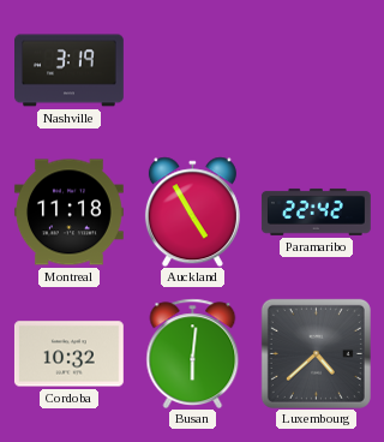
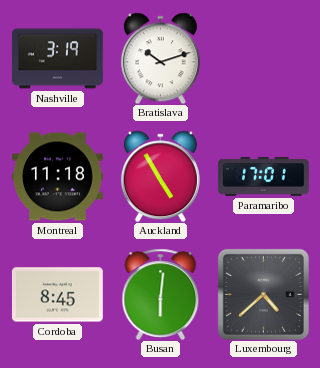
Bratislava: none -> 10:12
Paramaribo: 22:42 -> 17:01
Cordoba: 10:32 -> 8:45
